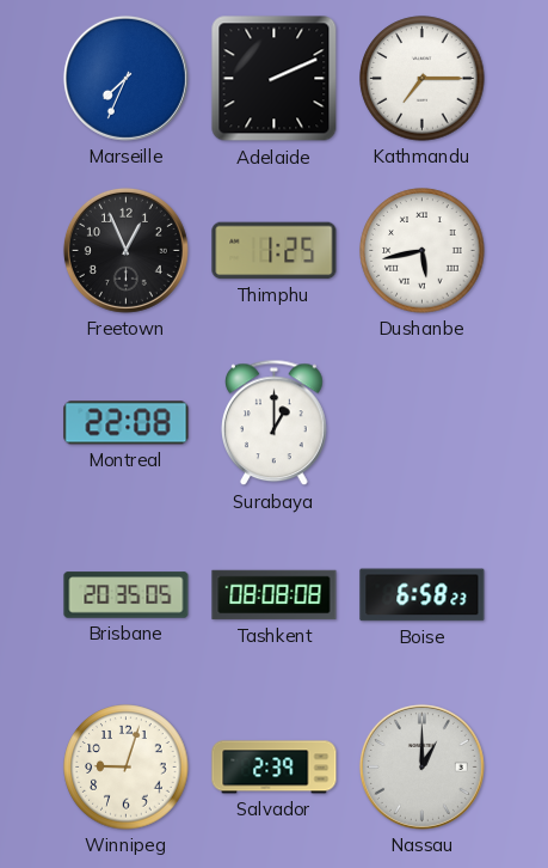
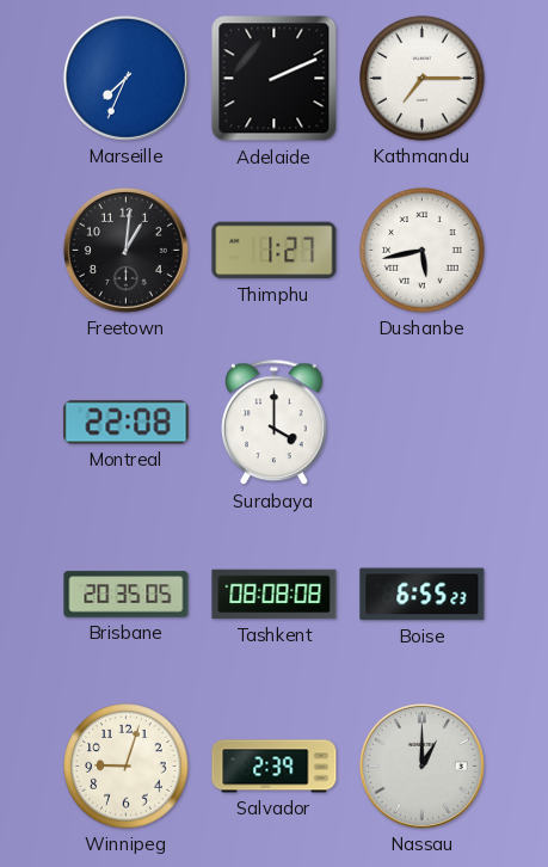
Freetown: 12:56 -> 1:01
Thimphu: 1:25 -> 1:27
Surabaya: 1:00 -> 4:00
Boise: 6:58 -> 6:55
